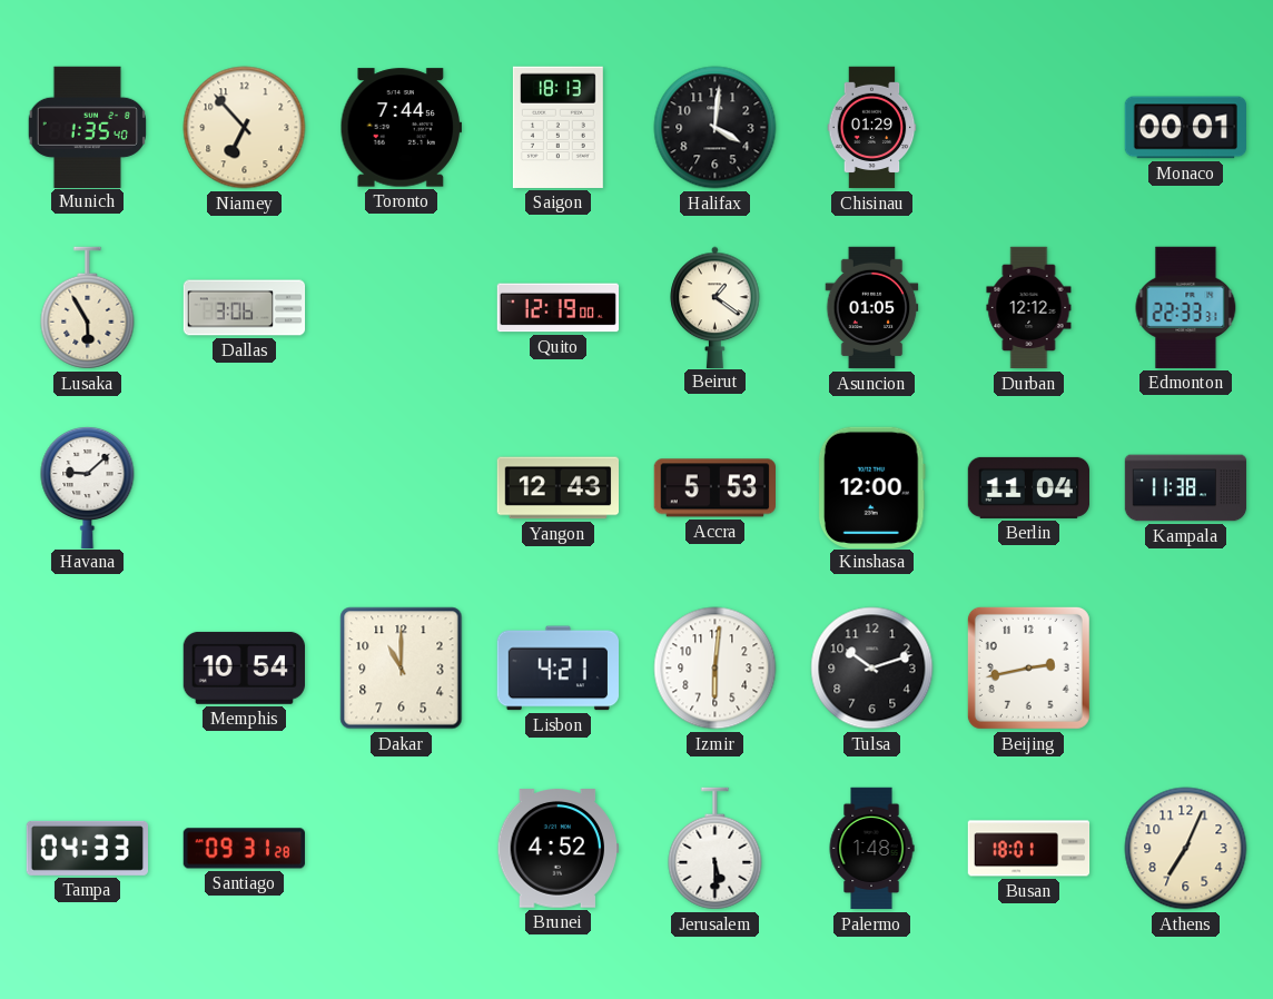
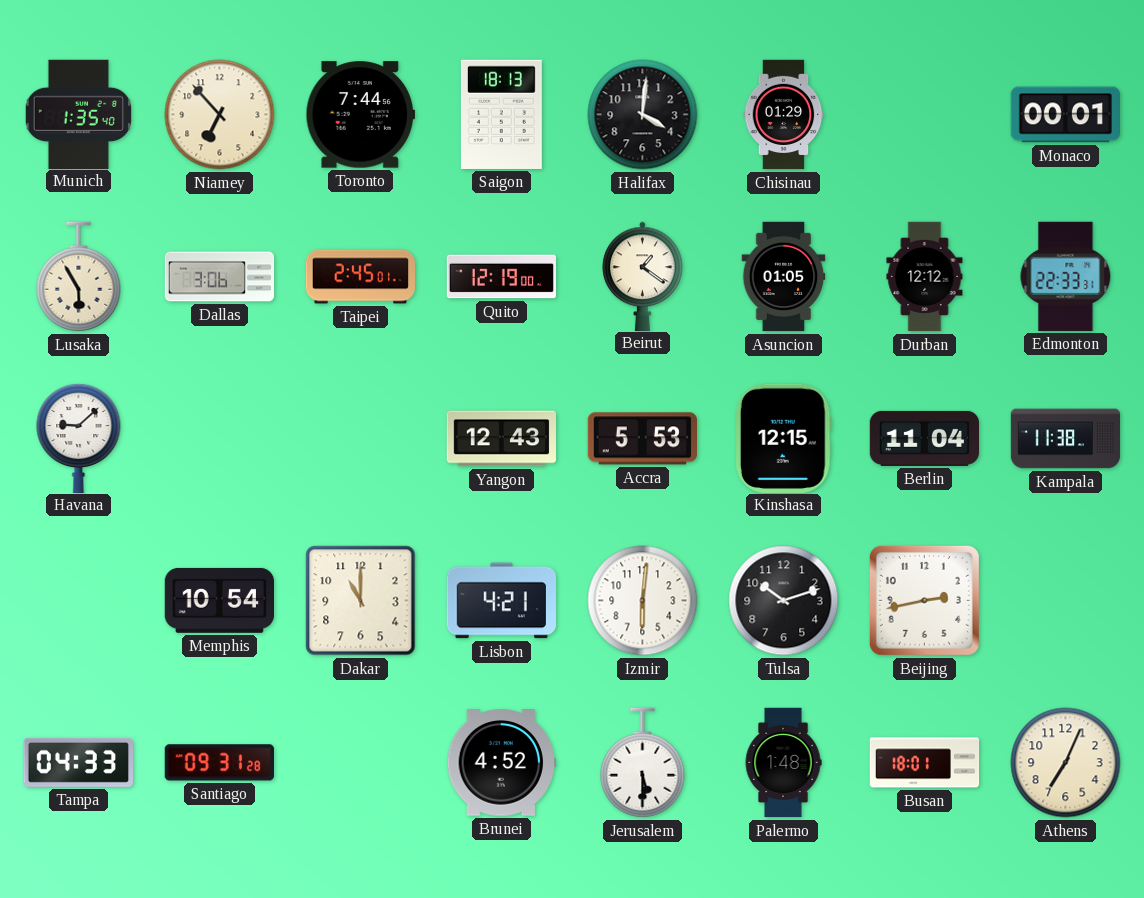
Taipei: none -> 2:45
Kinshasa: 12:00 -> 12:15
